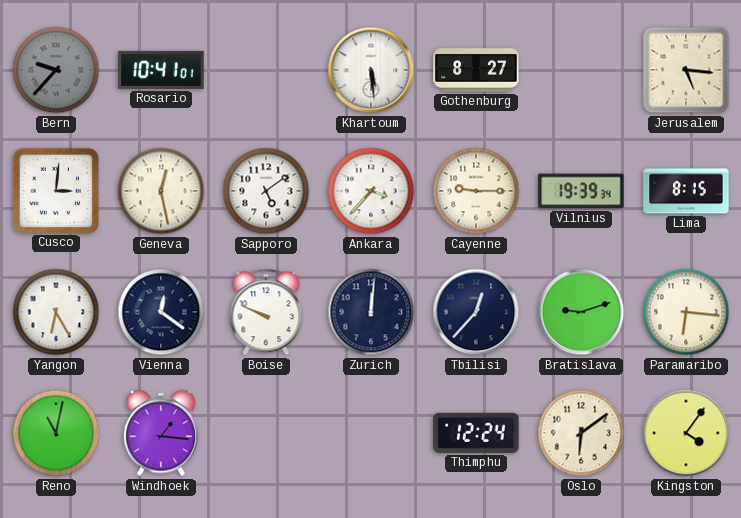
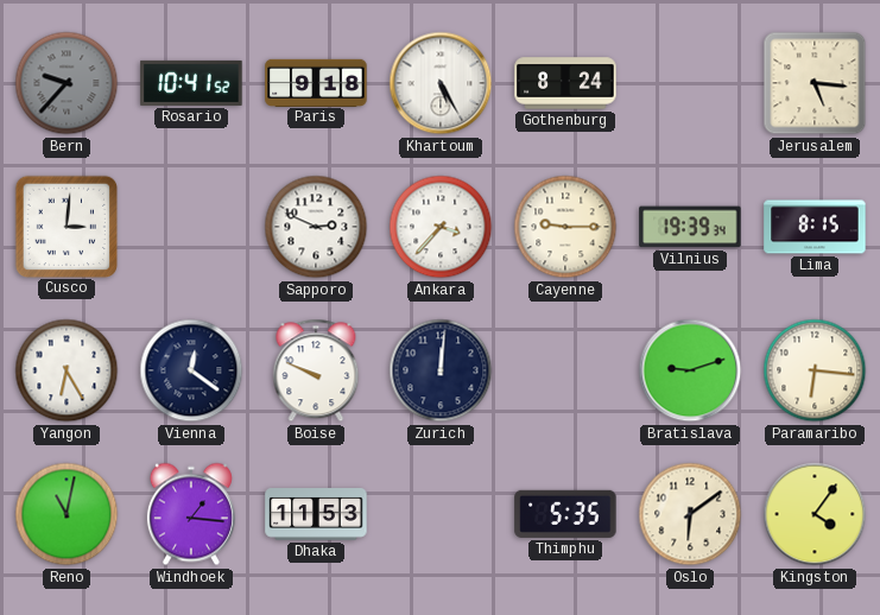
Rosario: 10:41:01 -> 10:41:52
Paris: none -> 9:18
Khartoum: 5:29 -> 5:25
Gothenburg: 8:27 -> 8:24
Geneva: 12:28 -> none
Sapporo: 5:09 -> 2:49
Tbilisi: 12:37 -> none
Dhaka: none -> 11:53
Thimphu: 12:24 -> 5:35
